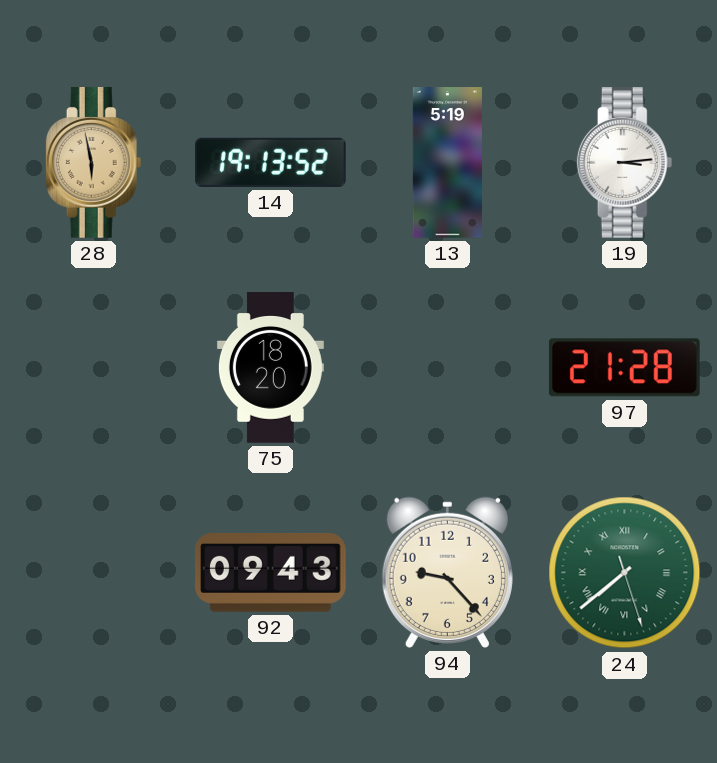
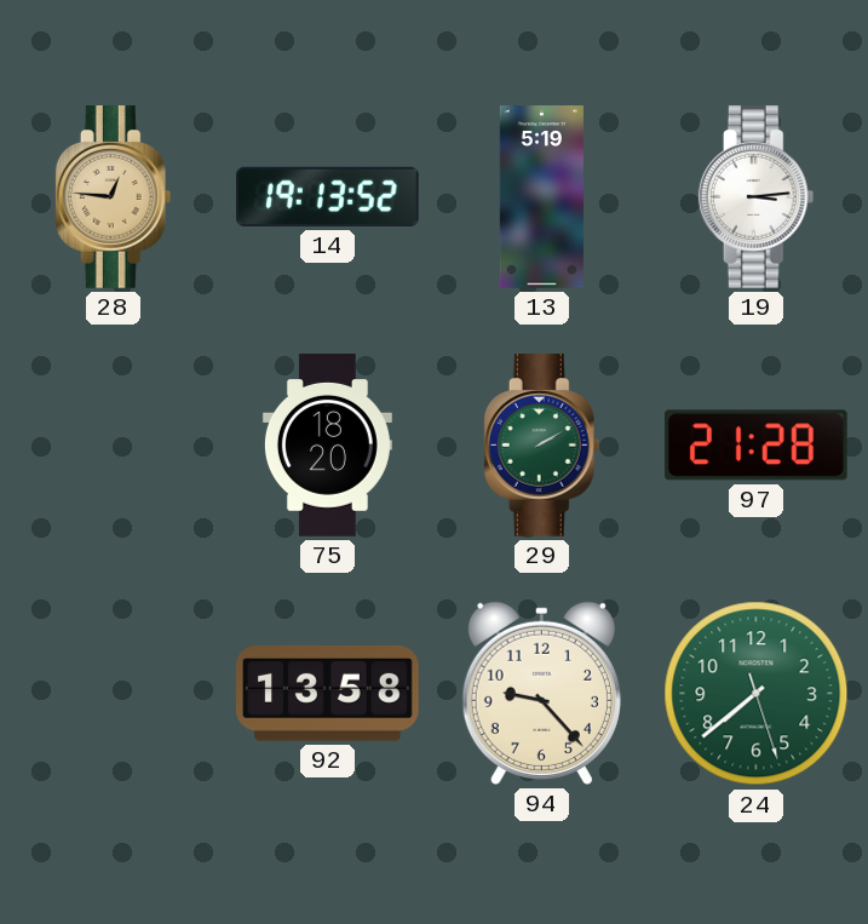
28: 5:58 -> 12:46
29: none -> 2:10
92: 09:43 -> 13:58
24 numerals: Roman -> Arabic
